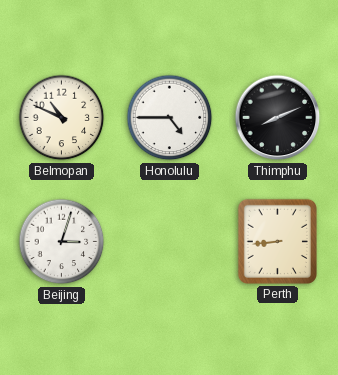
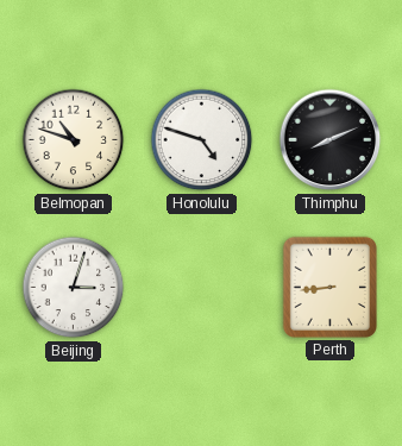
Belmopan: 10:49 -> 10:48
Honolulu: 4:45 -> 4:48
